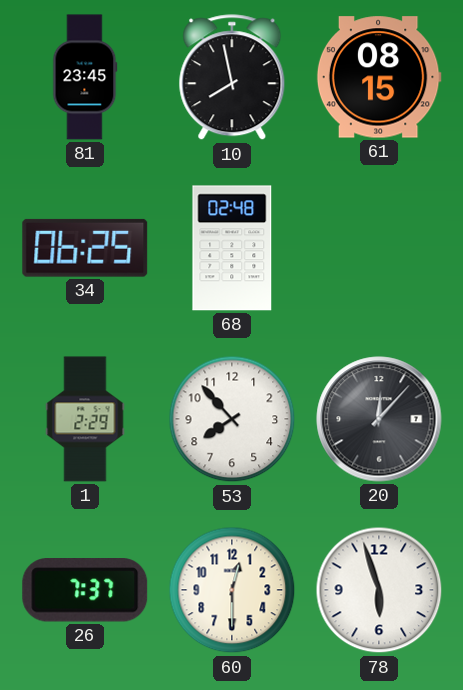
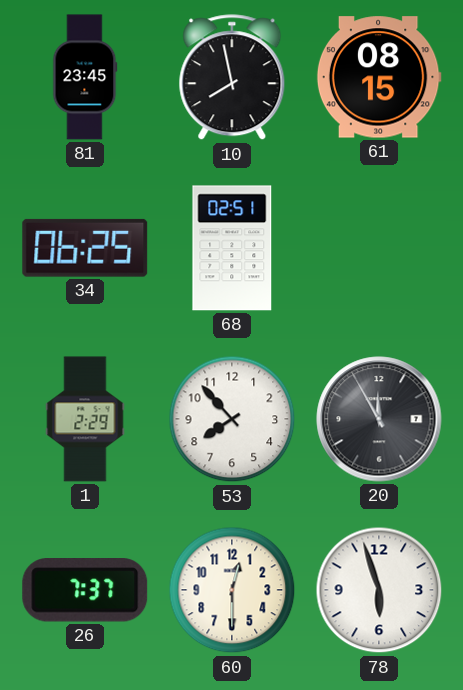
68: 02:48 -> 02:51
20: 12:07 -> 11:55
